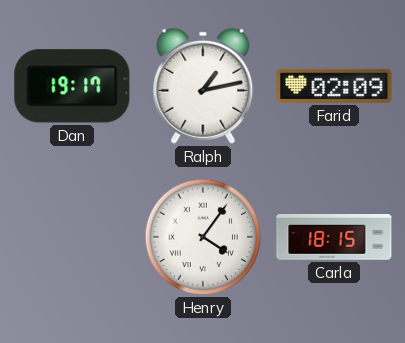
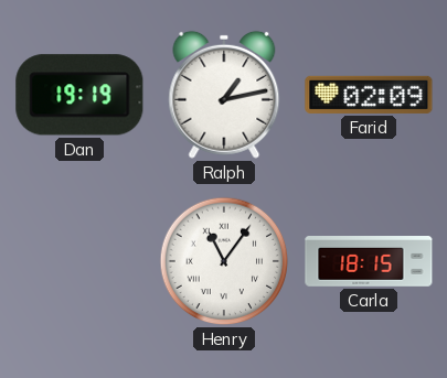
Dan: 19:17 -> 19:19
Henry: 4:06 -> 11:06
